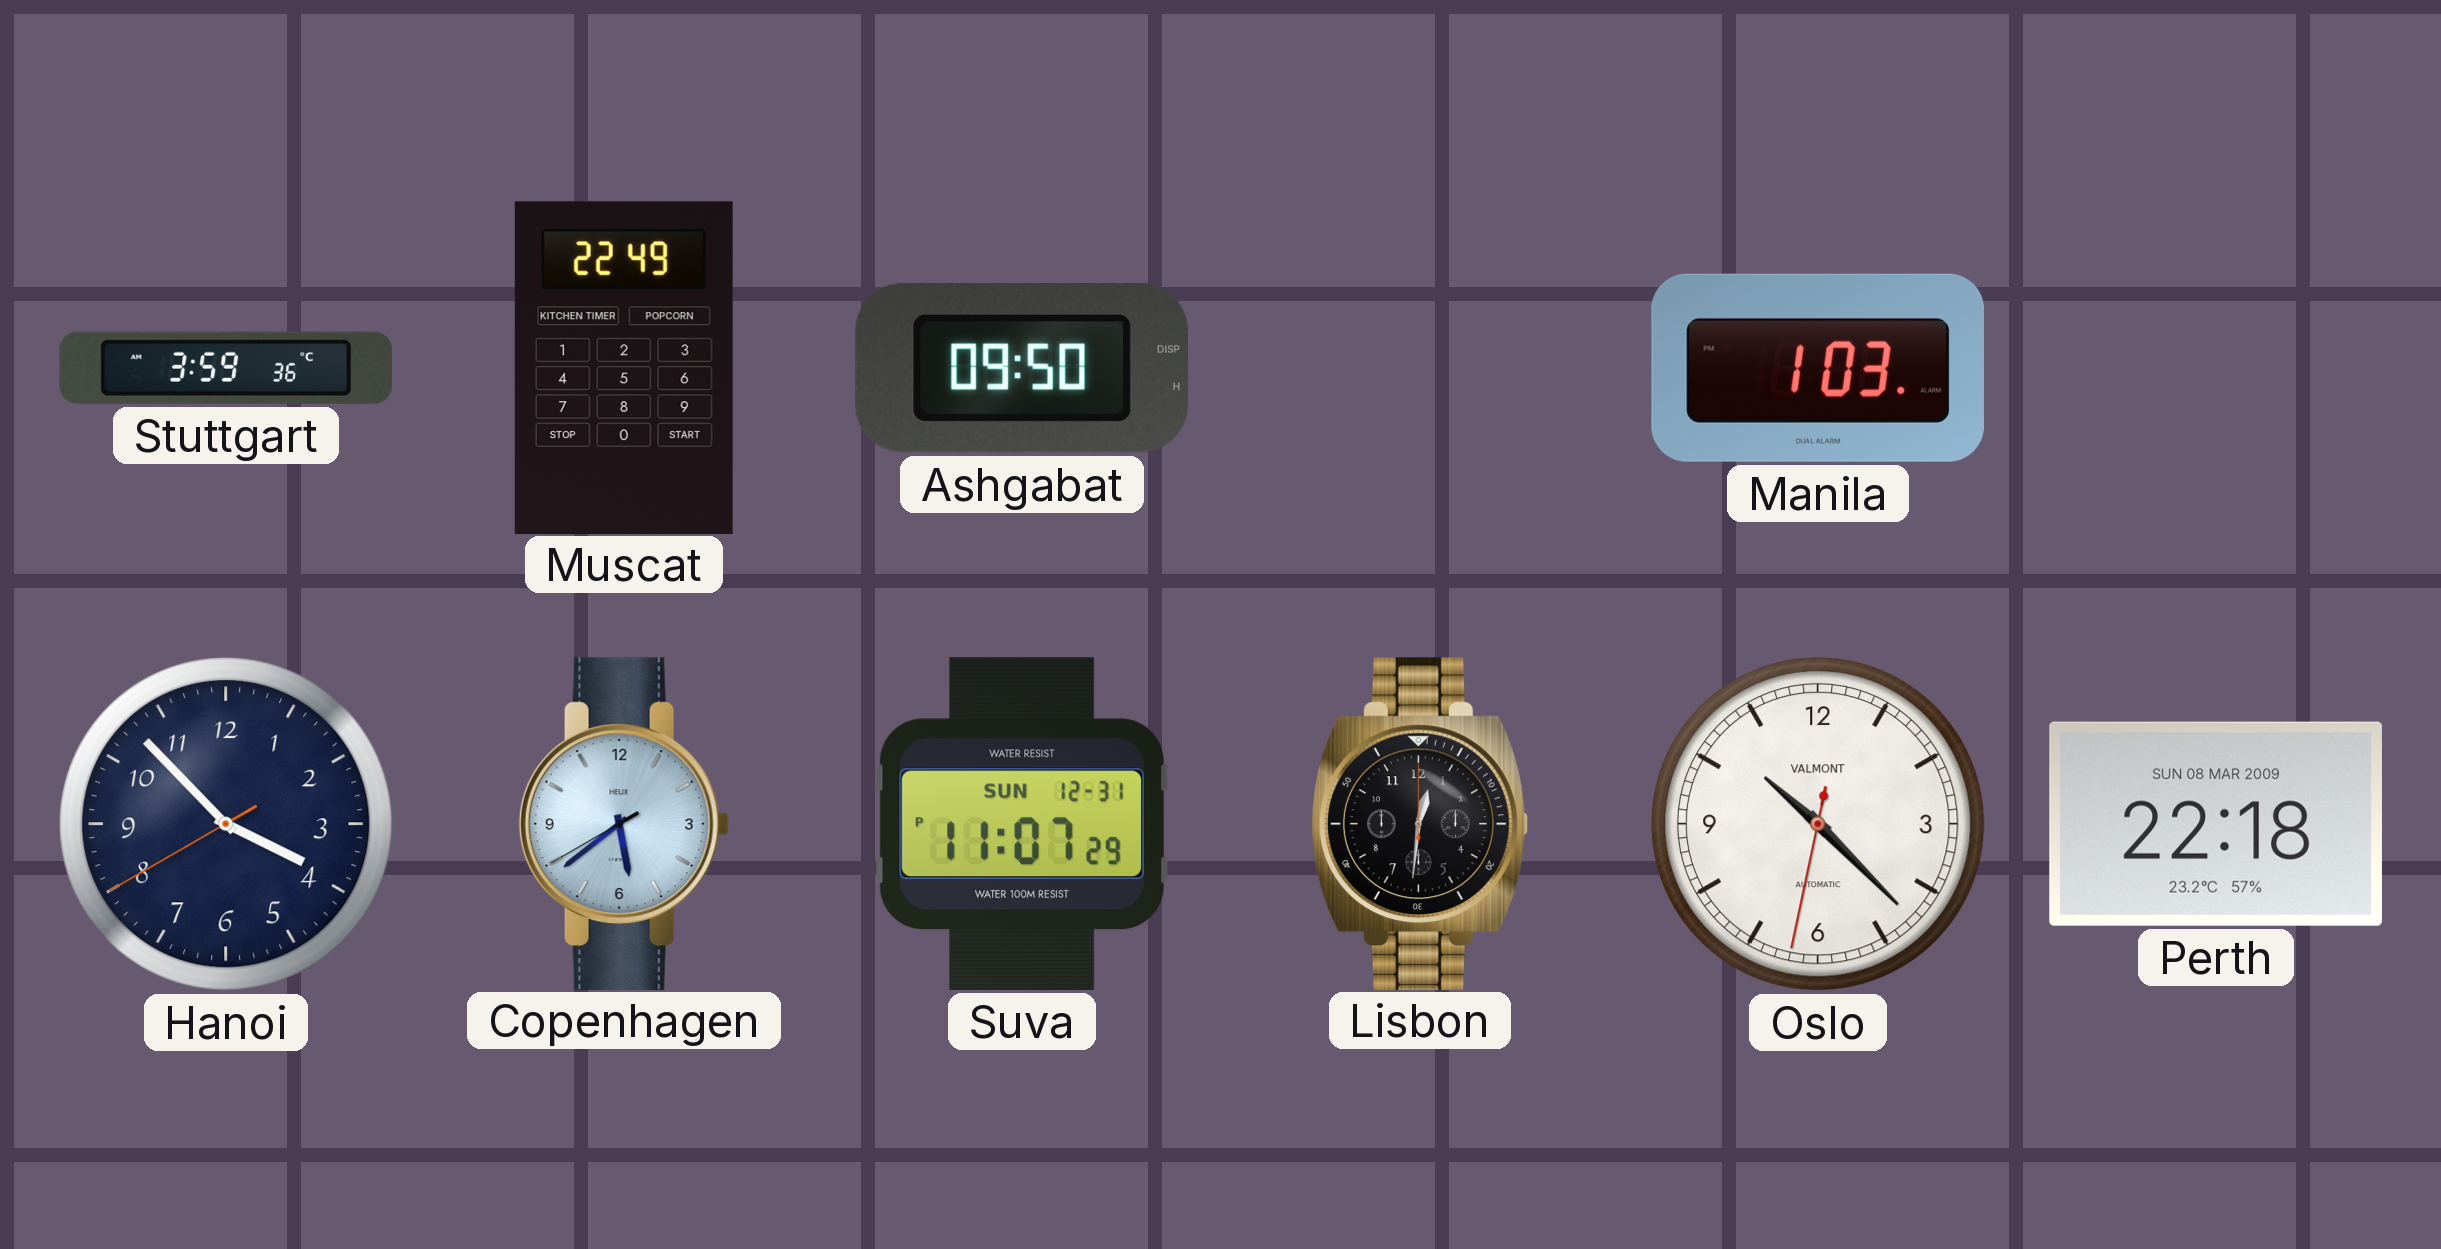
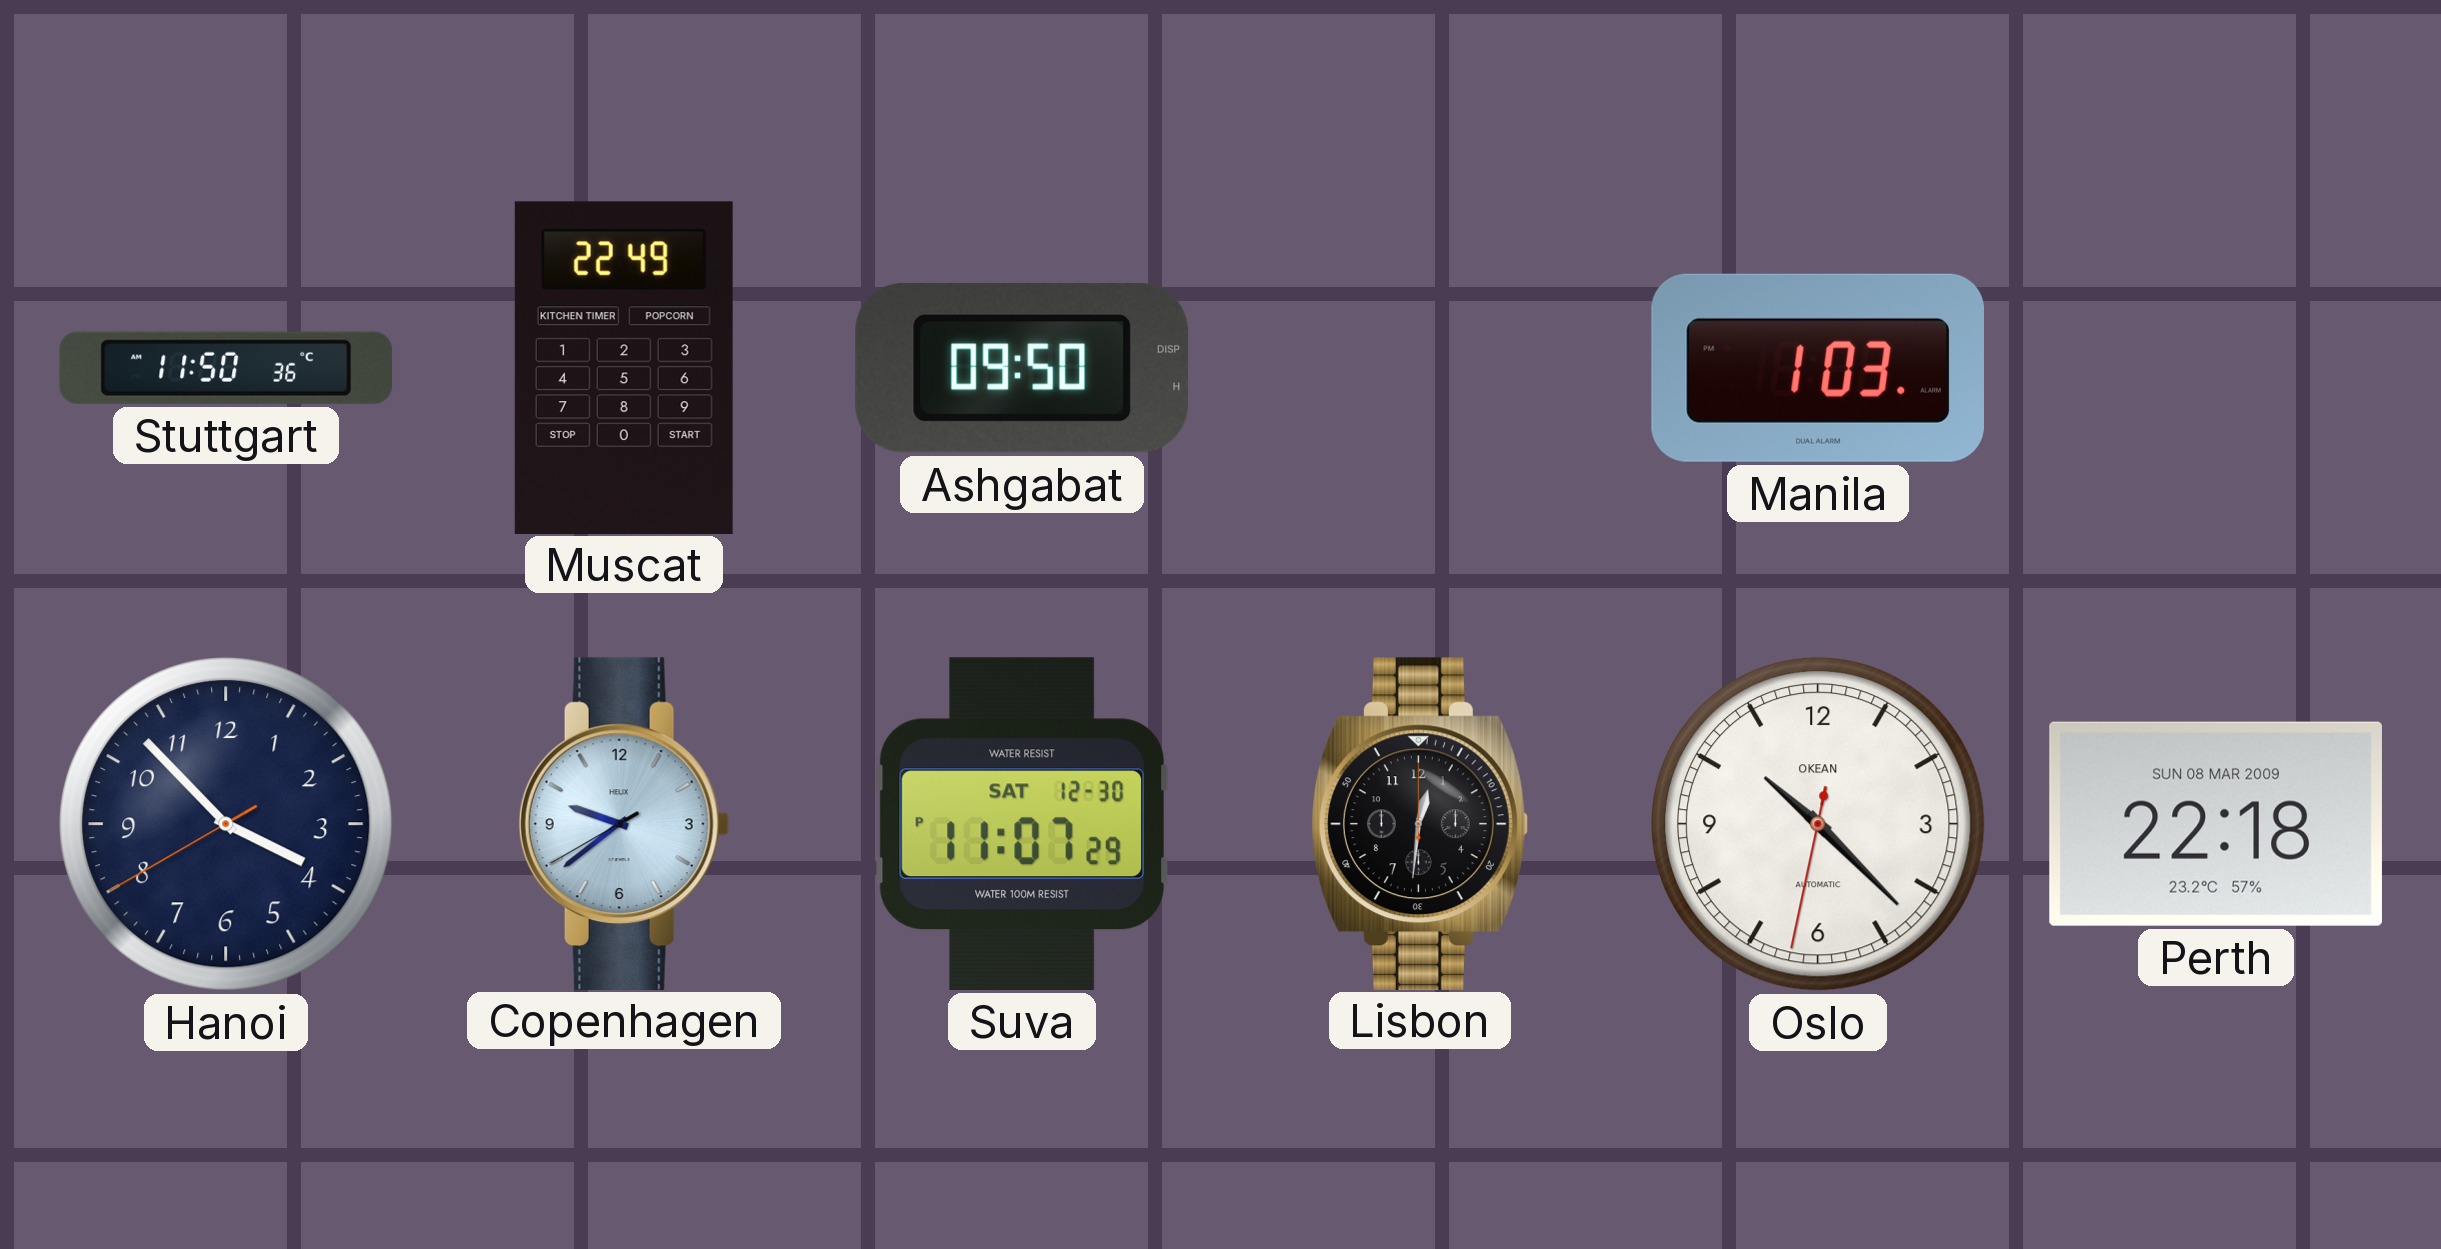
Stuttgart: 3:59 -> 11:50
Copenhagen: 5:38 -> 9:38
Suva date: SUN 12-31 -> SAT 12-30
Oslo brand: VALMONT -> OKEAN
